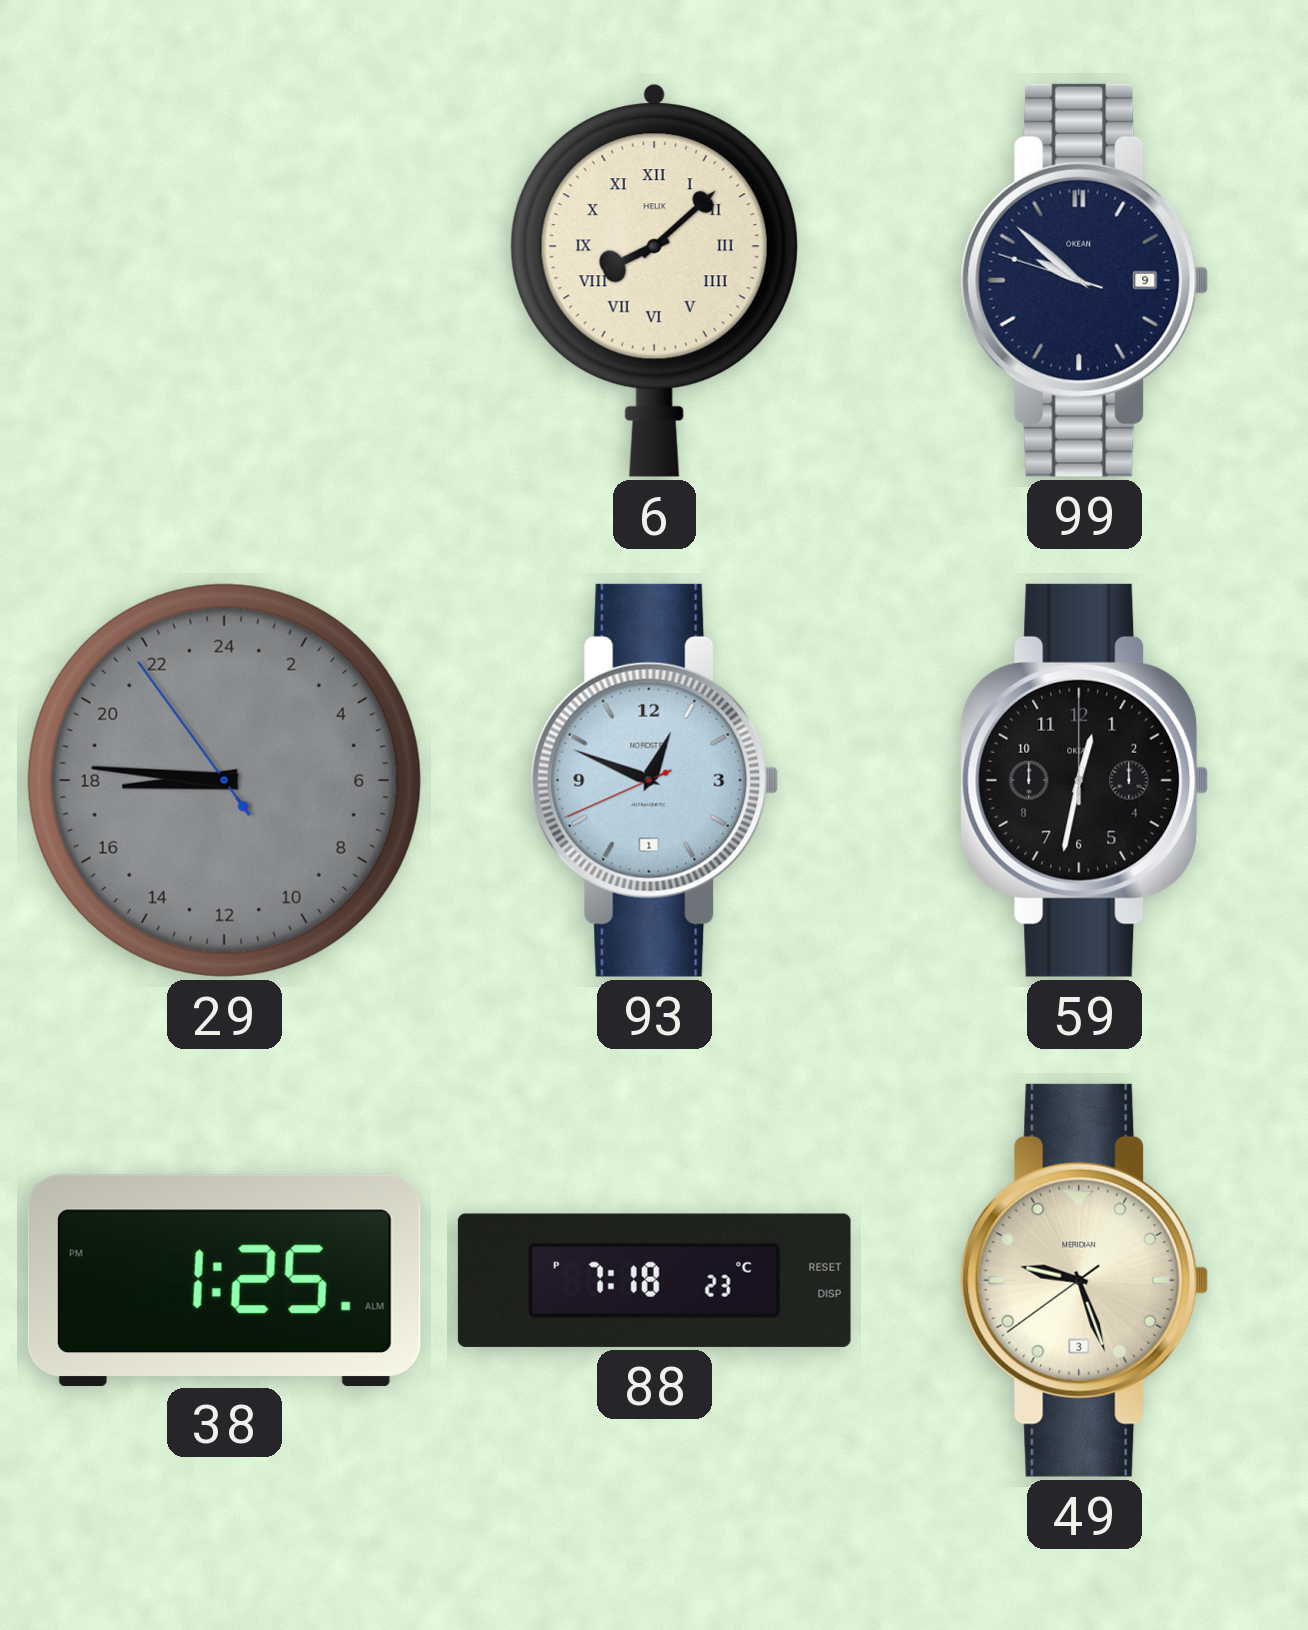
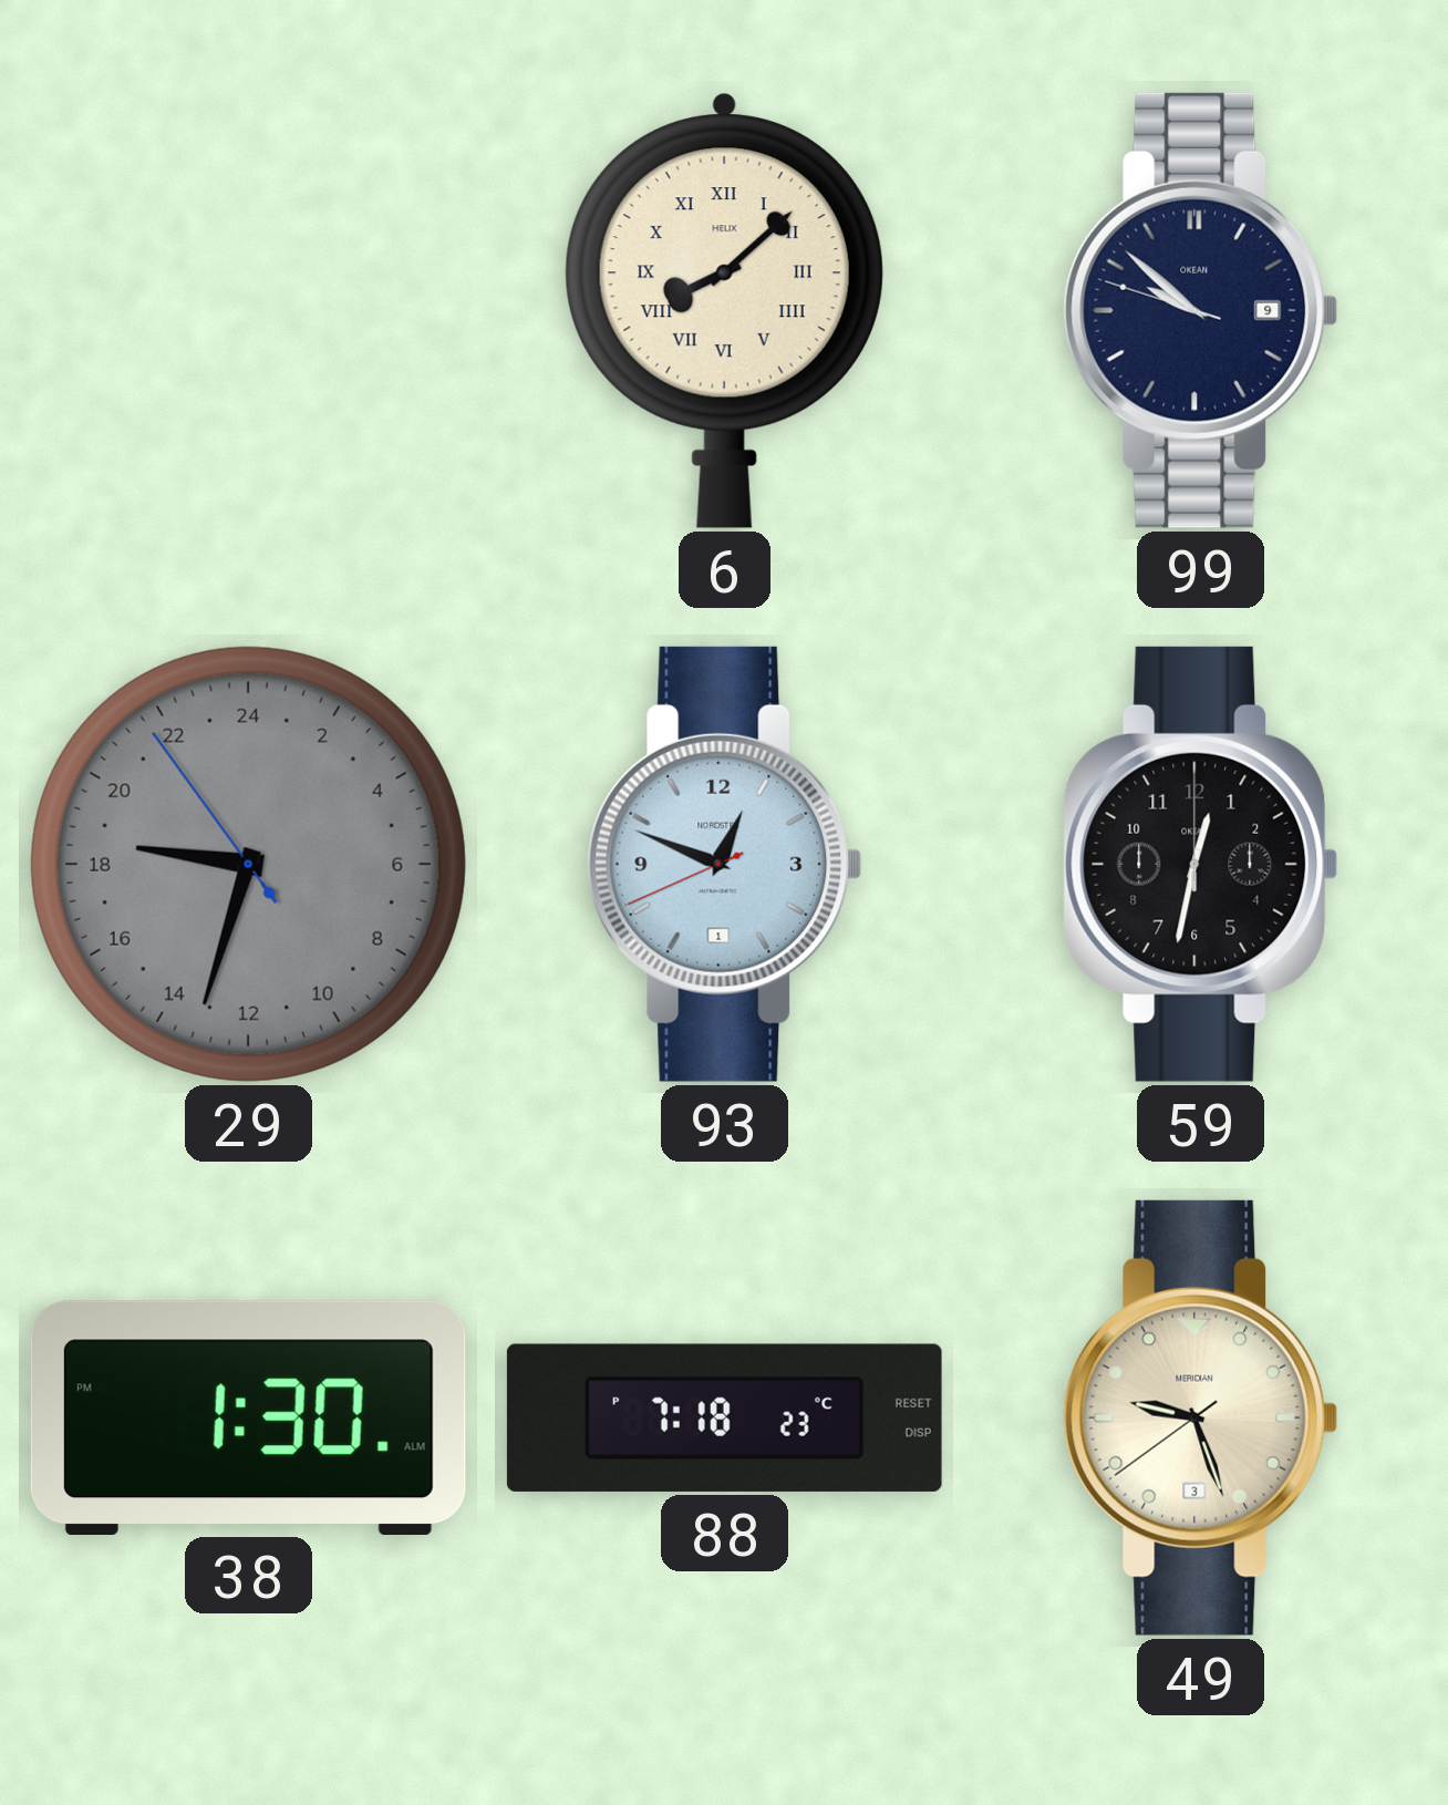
29: 17:45 -> 18:32
38: 1:25 -> 1:30
